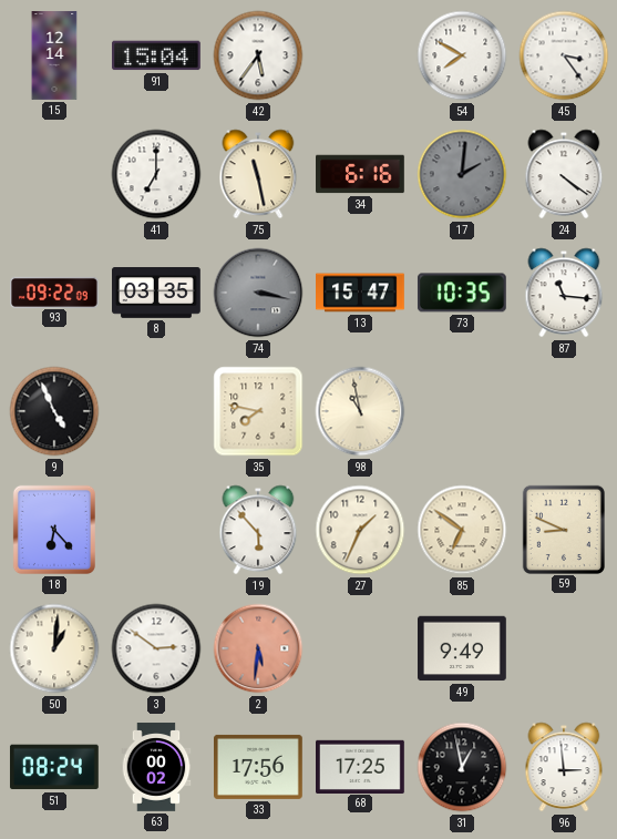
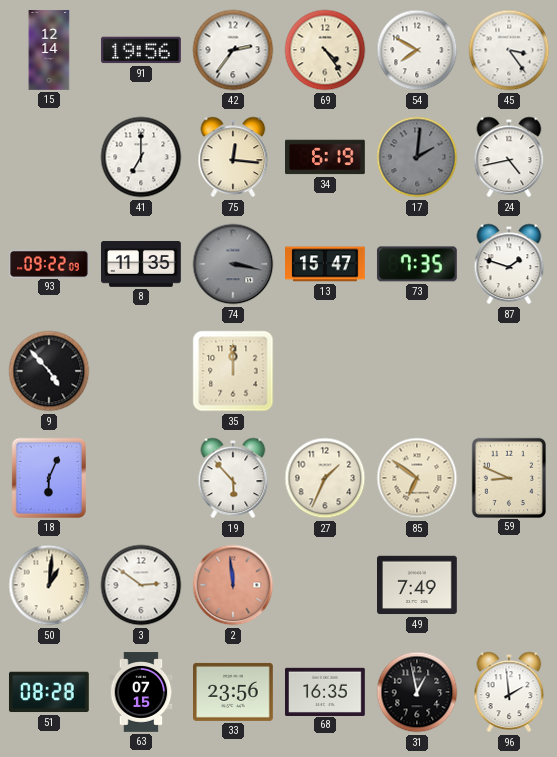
91: 15:04 -> 19:56
42: 5:36 -> 2:36
69: none -> 4:24
75: 11:28 -> 12:16
34: 6:16 -> 6:19
24: 4:21 -> 4:43
8: 03:35 -> 11:35
73: 10:35 -> 7:35
87: 11:16 -> 1:48
9: 4:56 -> 4:53
35: 7:47 -> 12:00
98: 10:58 -> none
18: 6:23 -> 6:04
2: 5:31 -> 11:59
49: 9:49 -> 7:49
51: 08:24 -> 08:28
63: 00:02 -> 07:15
33: 17:56 -> 23:56
68: 17:25 -> 16:35
96: 2:59 -> 1:59
